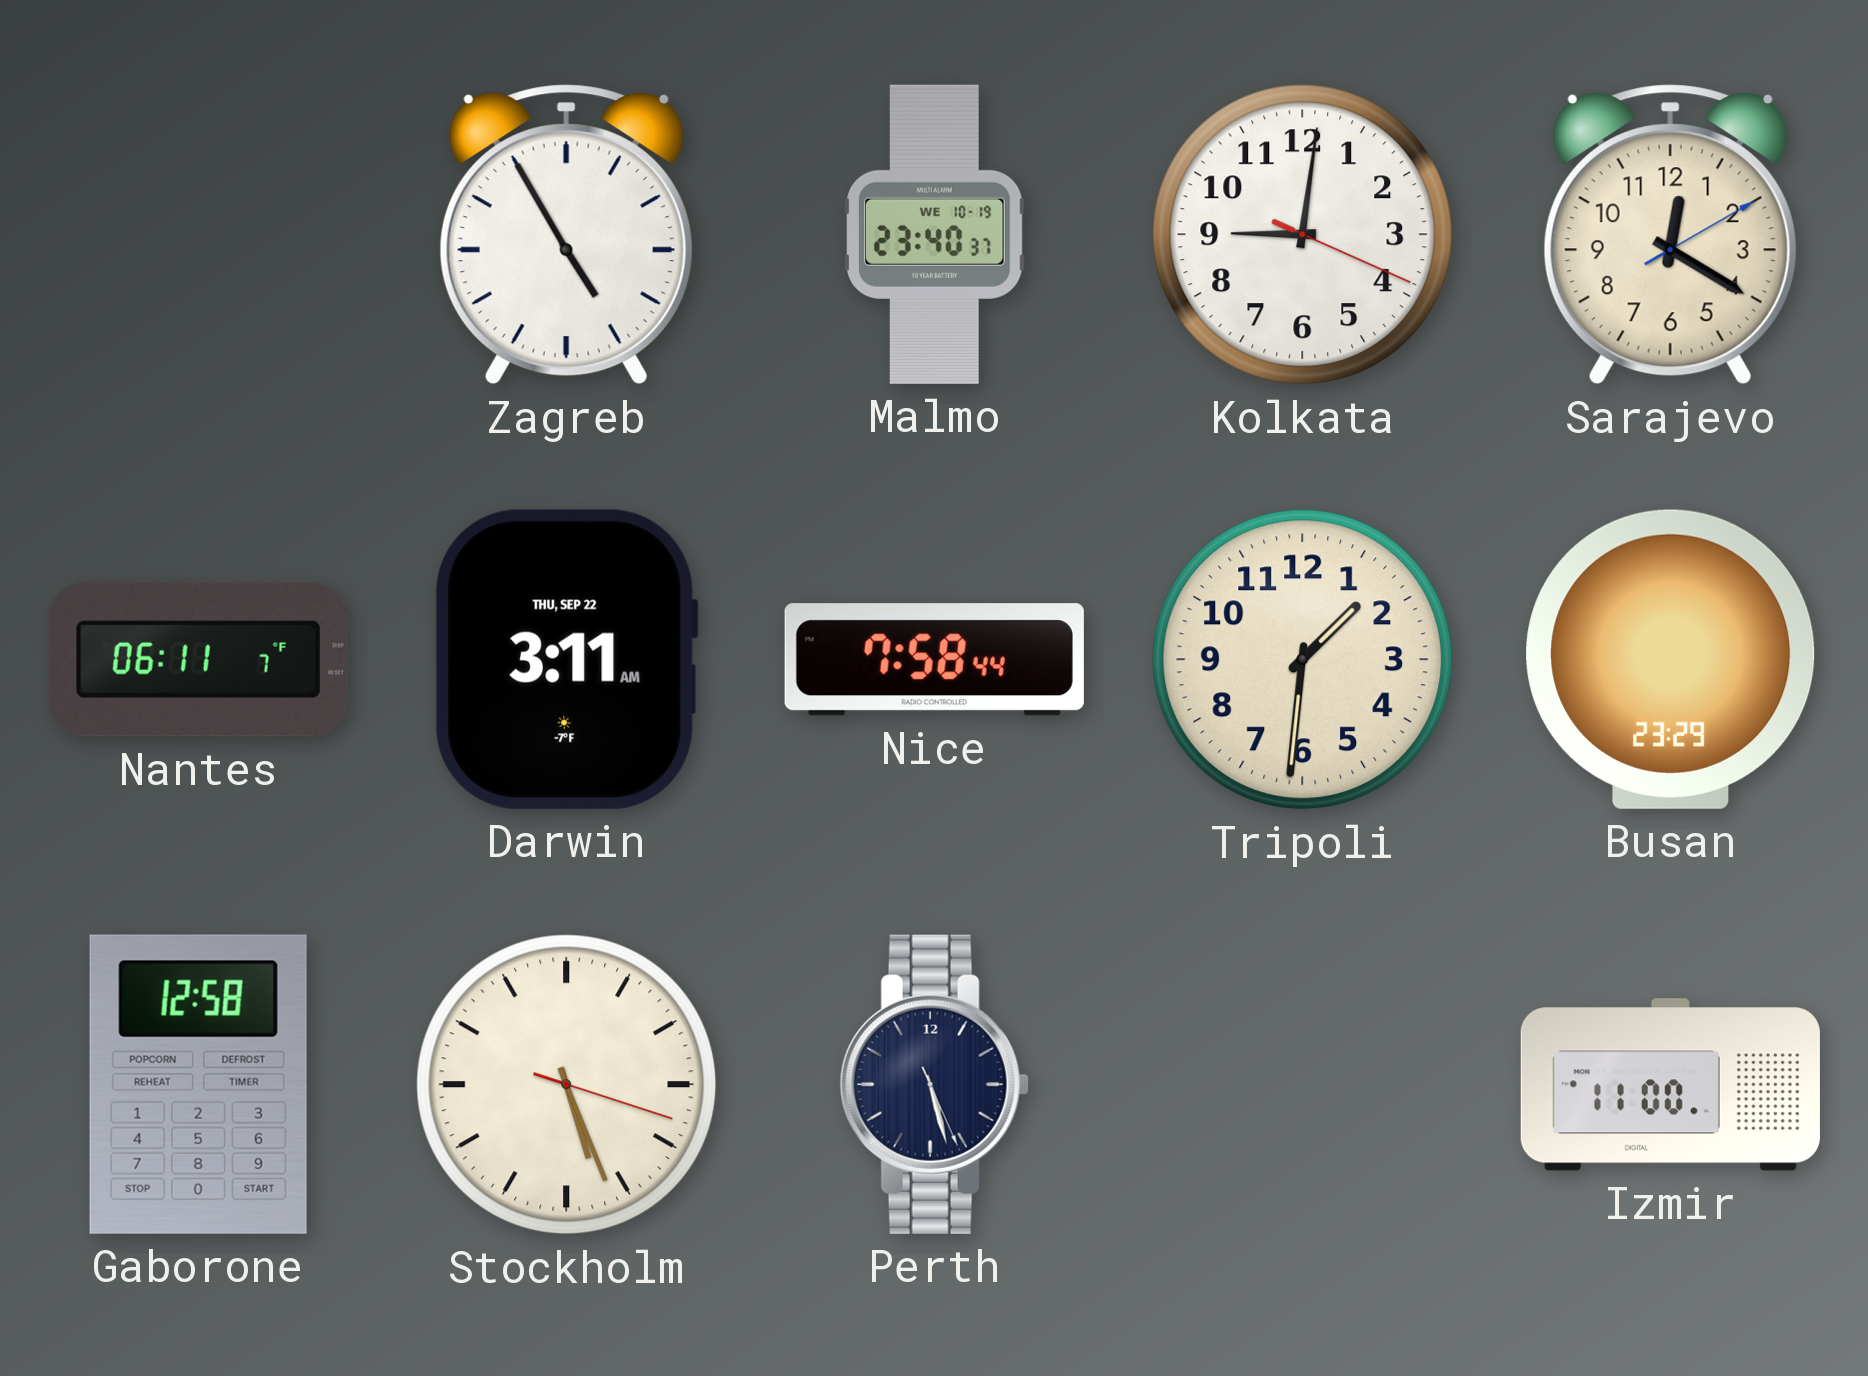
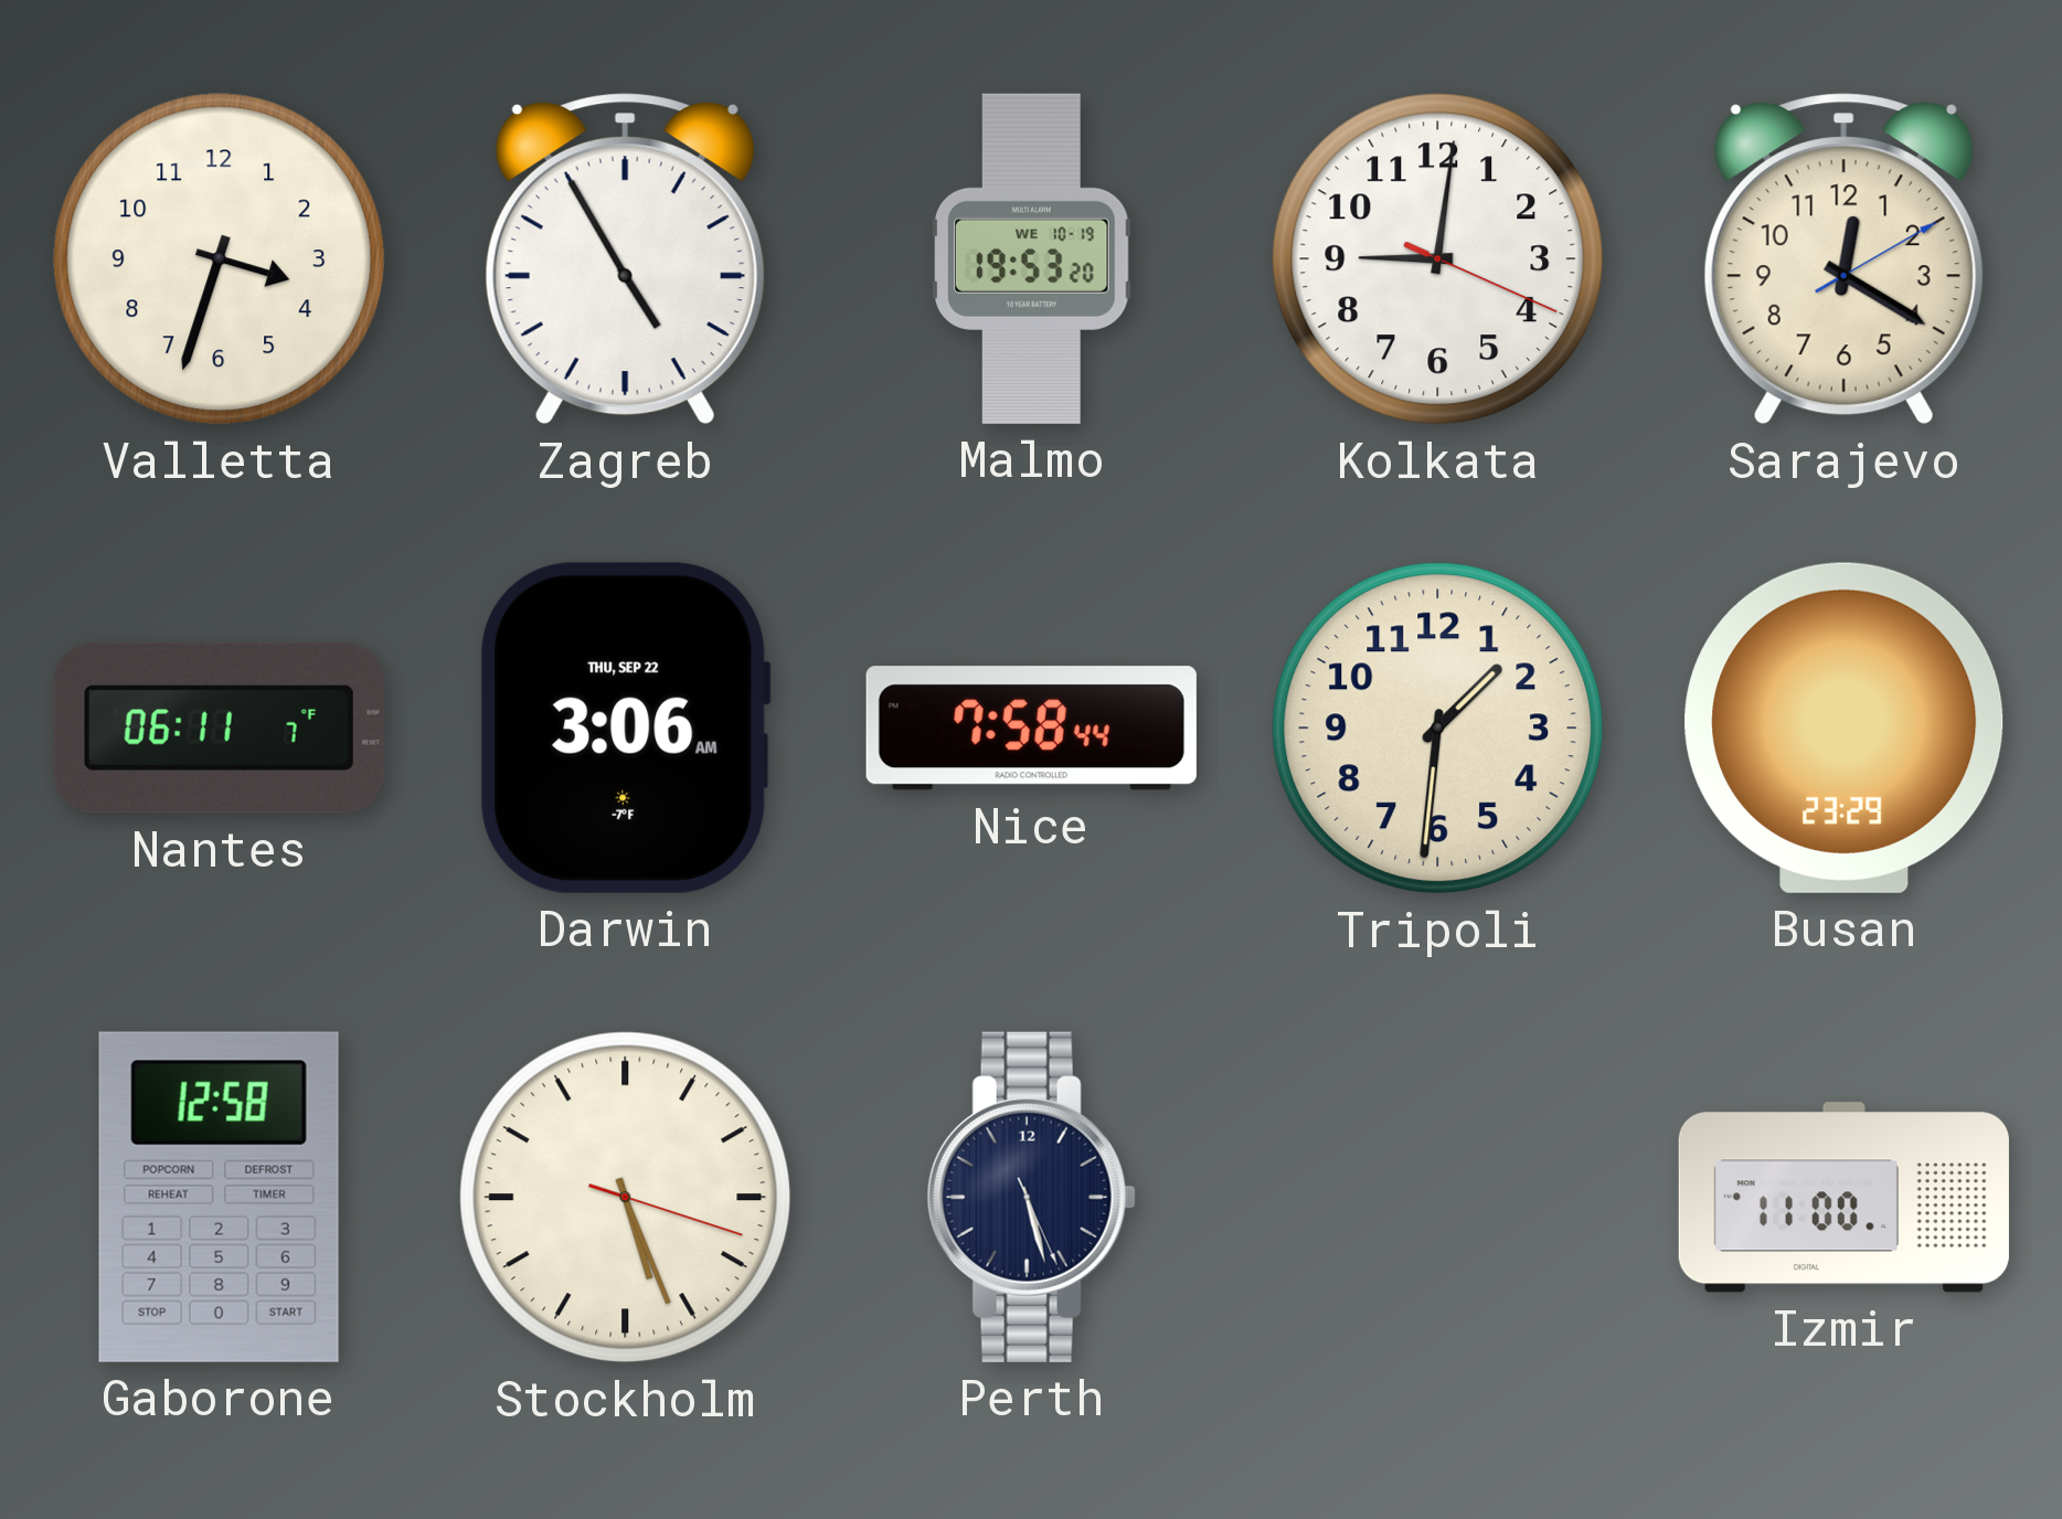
Valletta: none -> 3:33
Malmo: 23:40 -> 19:53
Darwin: 3:11 -> 3:06
